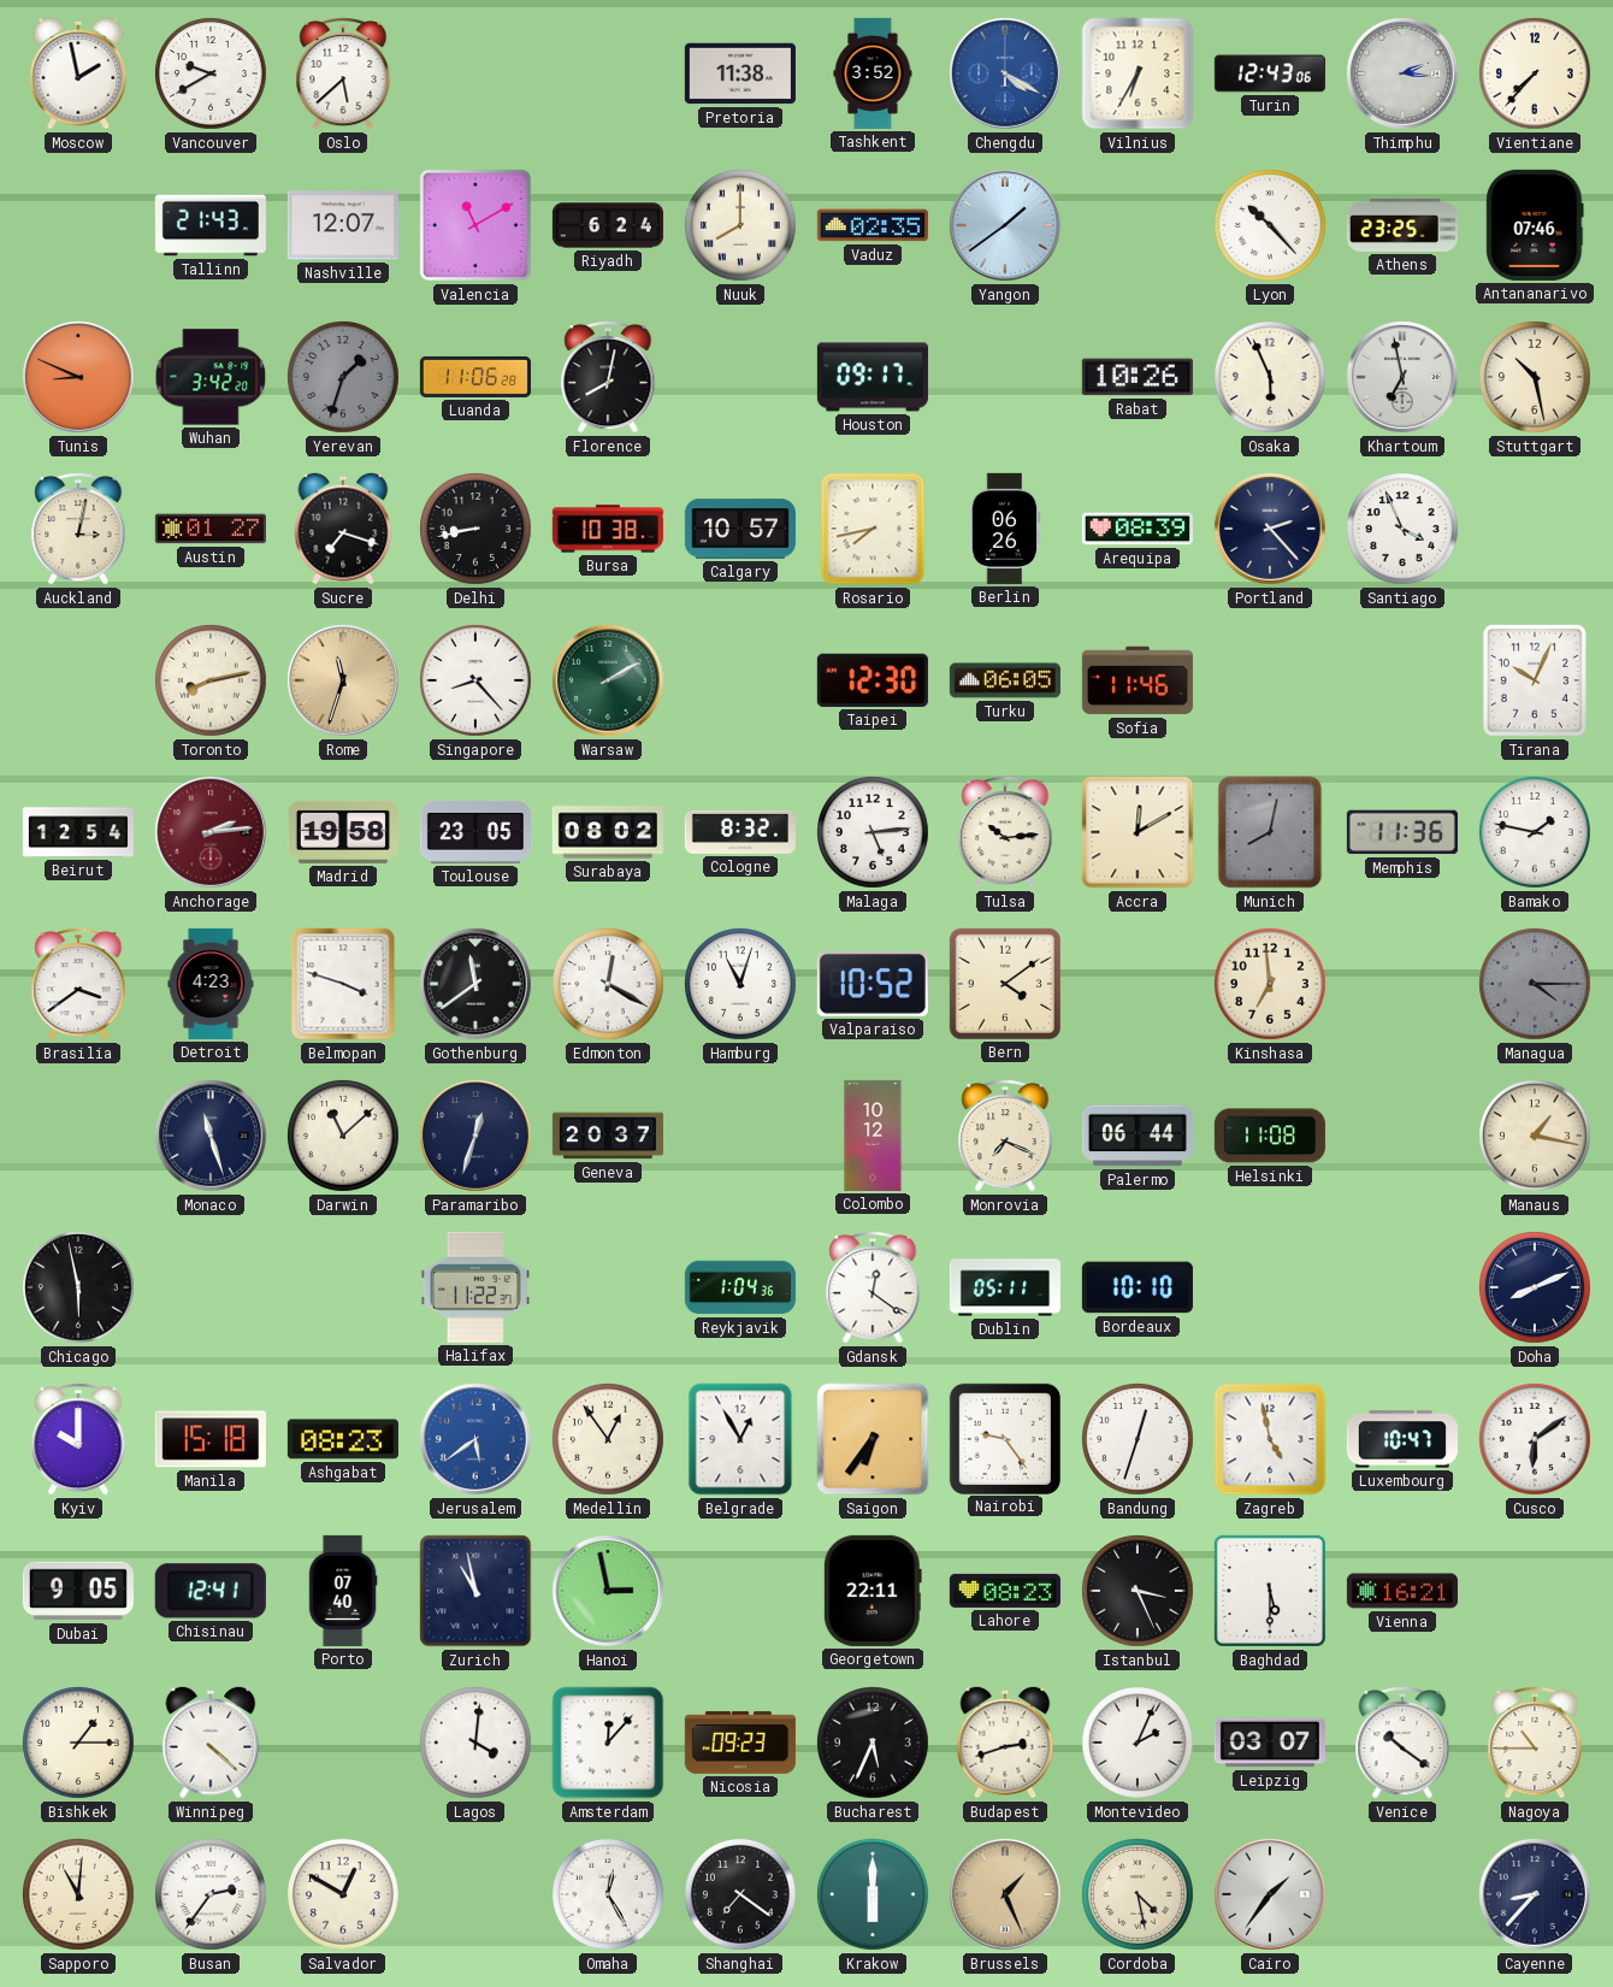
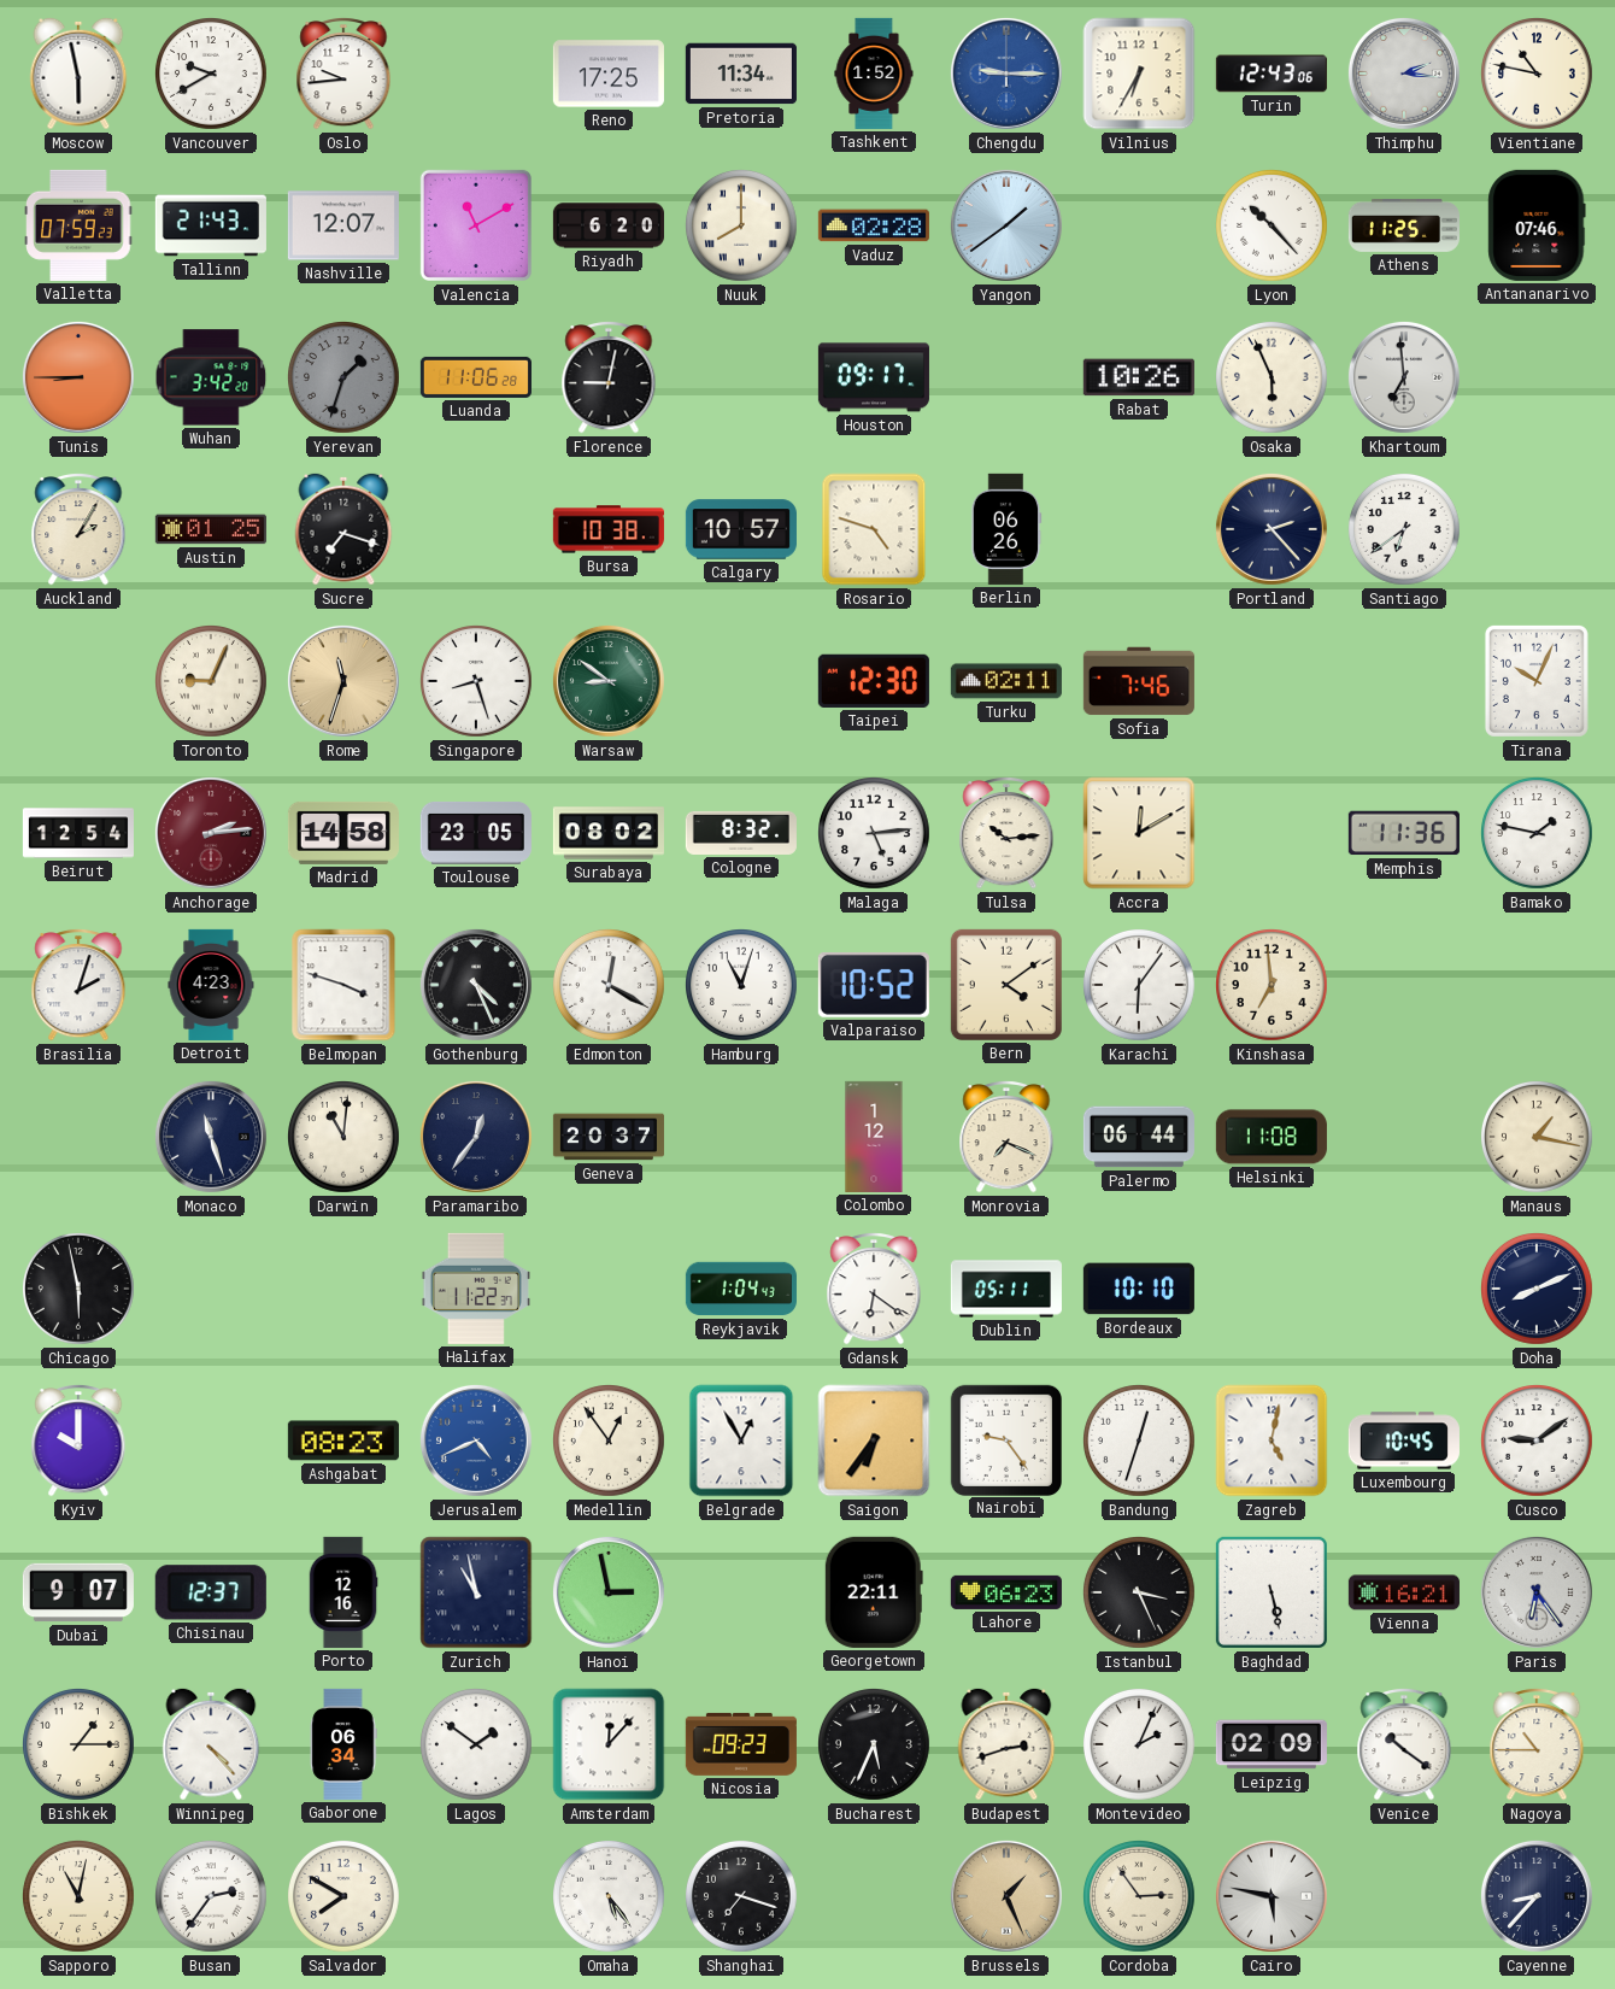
Moscow: 1:58 -> 5:58
Oslo: 5:38 -> 9:44
Reno: none -> 17:25
Pretoria: 11:38 -> 11:34
Tashkent: 3:52 -> 1:52
Chengdu: 4:20 -> 9:15
Vientiane: 7:37 -> 10:47
Valletta: none -> 07:59
Riyadh: 6:24 -> 6:20
Vaduz: 02:35 -> 02:28
Athens: 23:25 -> 11:25
Tunis: 8:49 -> 8:45
Florence: 8:02 -> 9:02
Khartoum: 6:58 -> 6:59
Stuttgart: 10:28 -> none
Auckland: 3:02 -> 2:05
Austin: 01:27 -> 01:25
Delhi: 8:43 -> none
Rosario: 7:43 -> 4:48
Arequipa: 08:39 -> none
Santiago: 3:56 -> 6:39
Toronto: 8:13 -> 9:04
Singapore: 8:23 -> 8:27
Warsaw: 2:10 -> 8:51
Turku: 06:05 -> 02:11
Sofia: 11:46 -> 7:46
Madrid: 19:58 -> 14:58
Munich: 8:02 -> none
Brasilia: 3:39 -> 2:03
Gothenburg: 11:39 -> 4:26
Karachi: none -> 6:06
Managua: 4:15 -> none
Darwin: 11:08 -> 11:01
Paramaribo: 12:33 -> 12:36
Colombo: 10:12 -> 1:12
Reykjavik: 1:04:36 -> 1:04:43
Gdansk: 12:21 -> 6:21
Manila: 15:18 -> none
Jerusalem: 5:39 -> 4:41
Zagreb: 4:58 -> 5:02
Luxembourg: 10:47 -> 10:45
Cusco: 6:09 -> 9:09
Dubai: 9:05 -> 9:07
Chisinau: 12:41 -> 12:37
Porto: 07:40 -> 12:16
Lahore: 08:23 -> 06:23
Baghdad: 5:30 -> 5:28
Paris: none -> 6:24
Winnipeg: 4:22 -> 4:23
Gaborone: none -> 06:34
Lagos: 4:01 -> 1:51
Leipzig: 03:07 -> 02:09
Sapporo: 11:01 -> 11:02
Salvador: 12:50 -> 7:50
Omaha: 12:25 -> 5:24
Shanghai: 7:21 -> 7:18
Krakow: 6:00 -> none
Cordoba: 4:28 -> 2:54
Cairo: 1:36 -> 5:47
